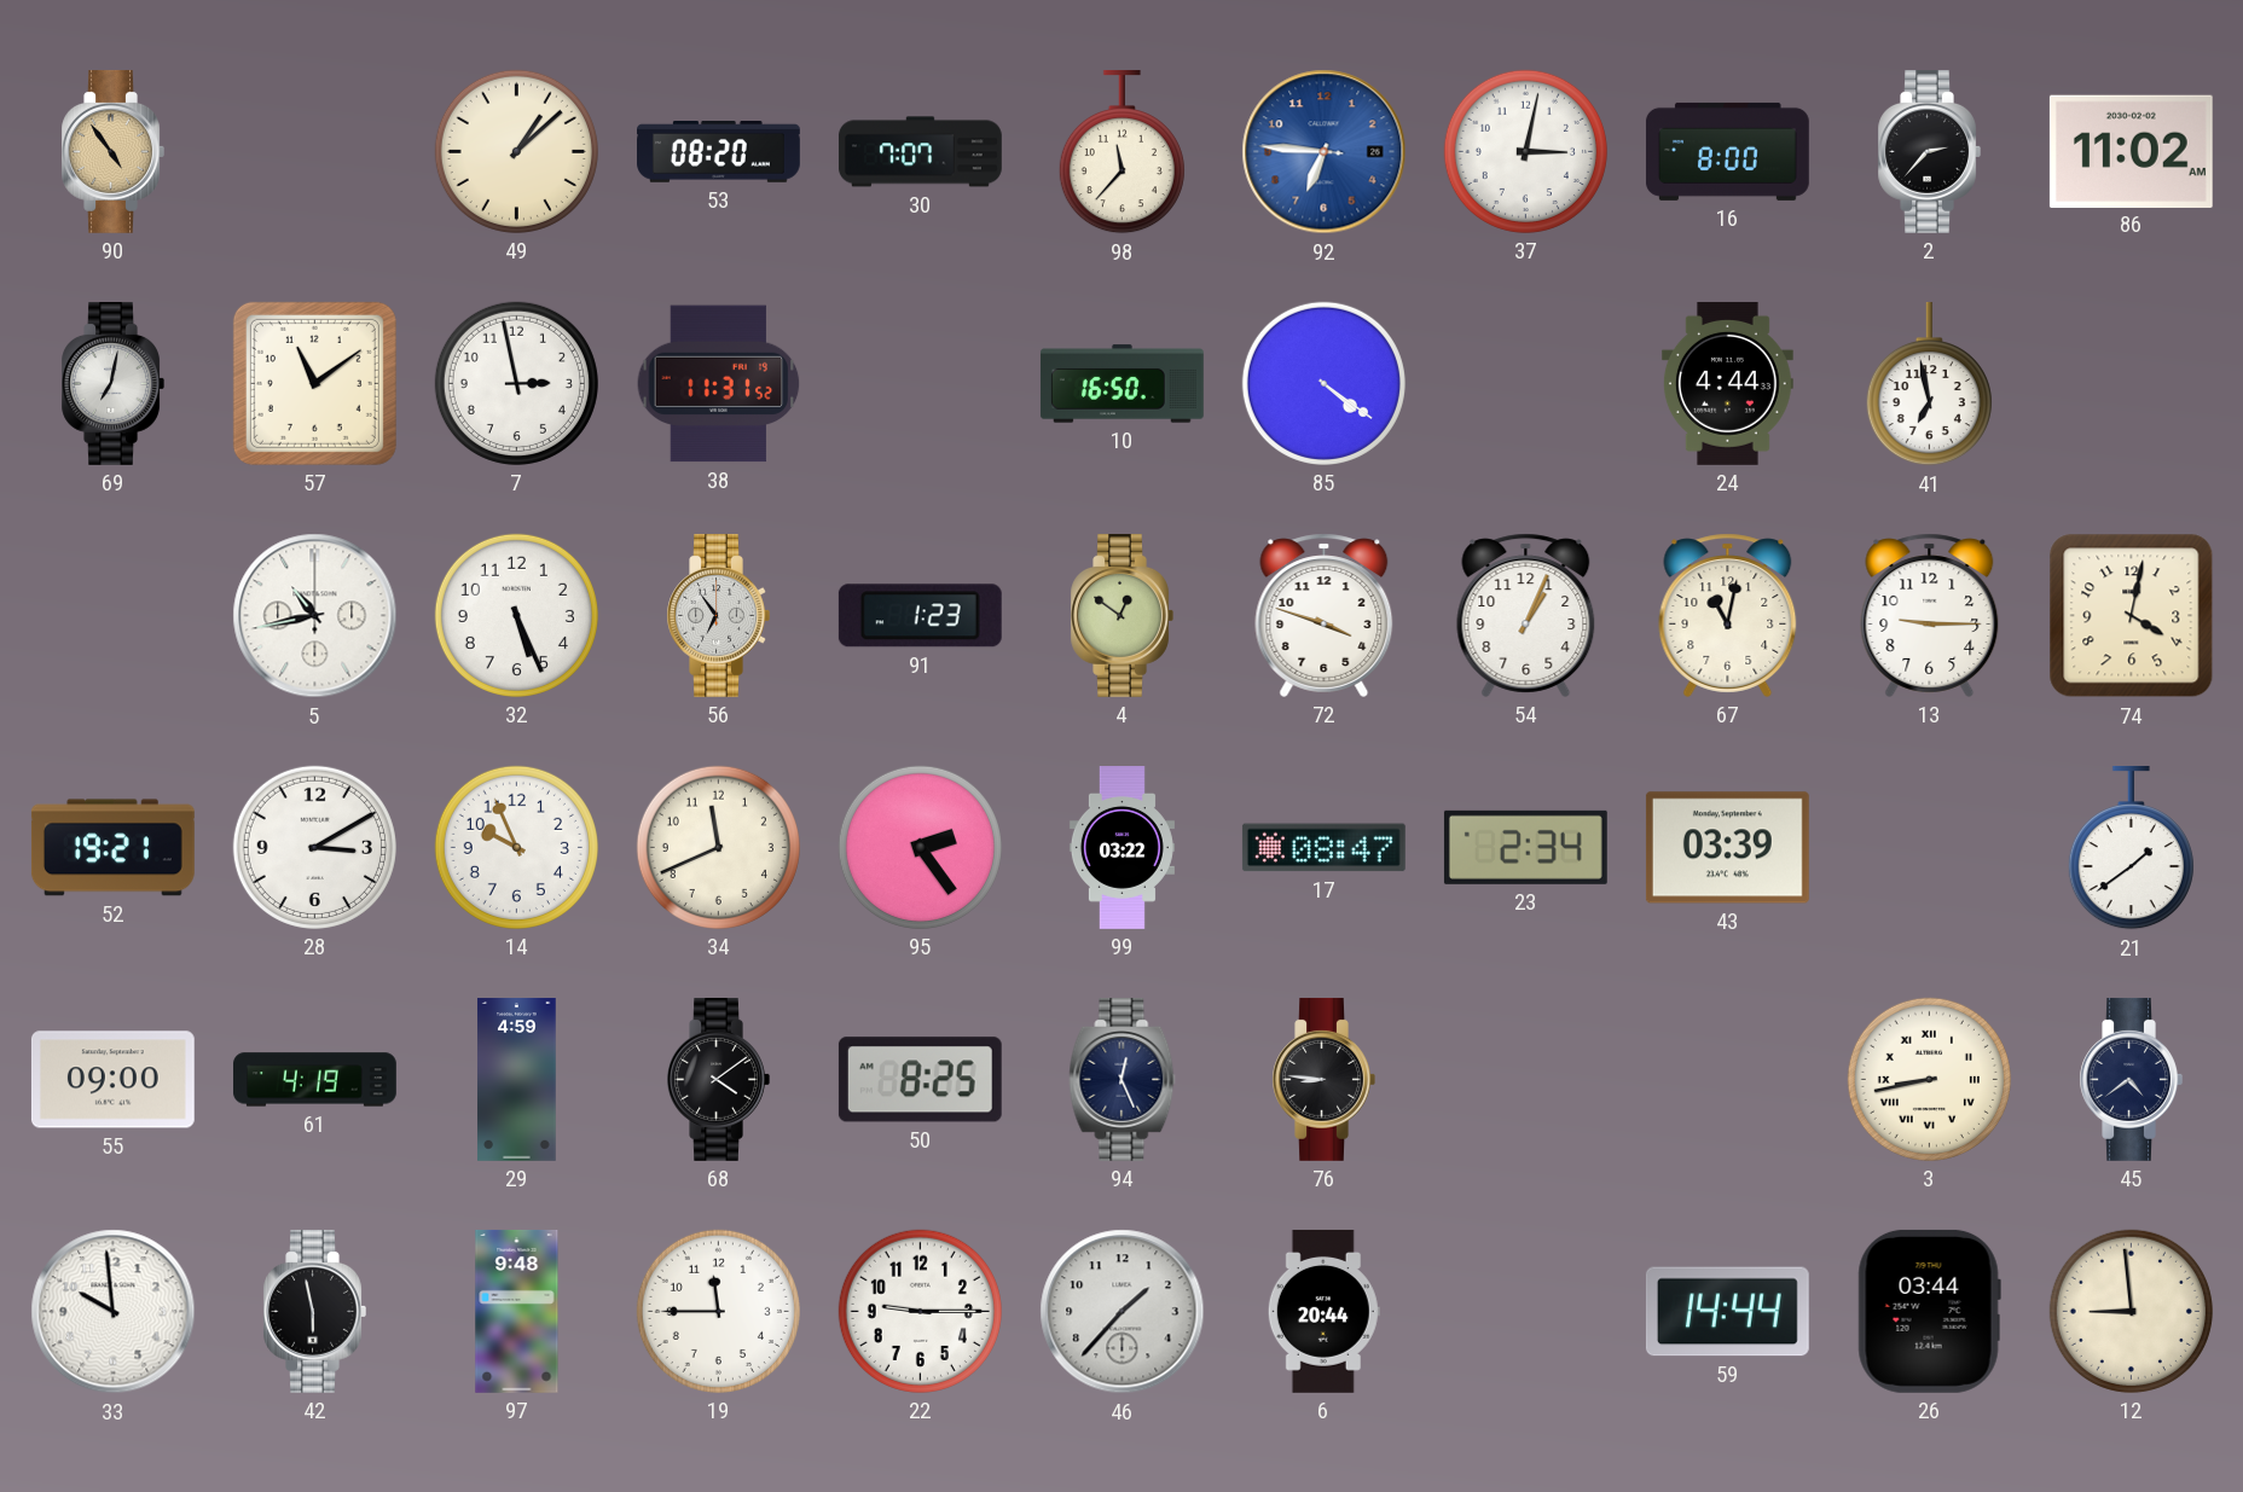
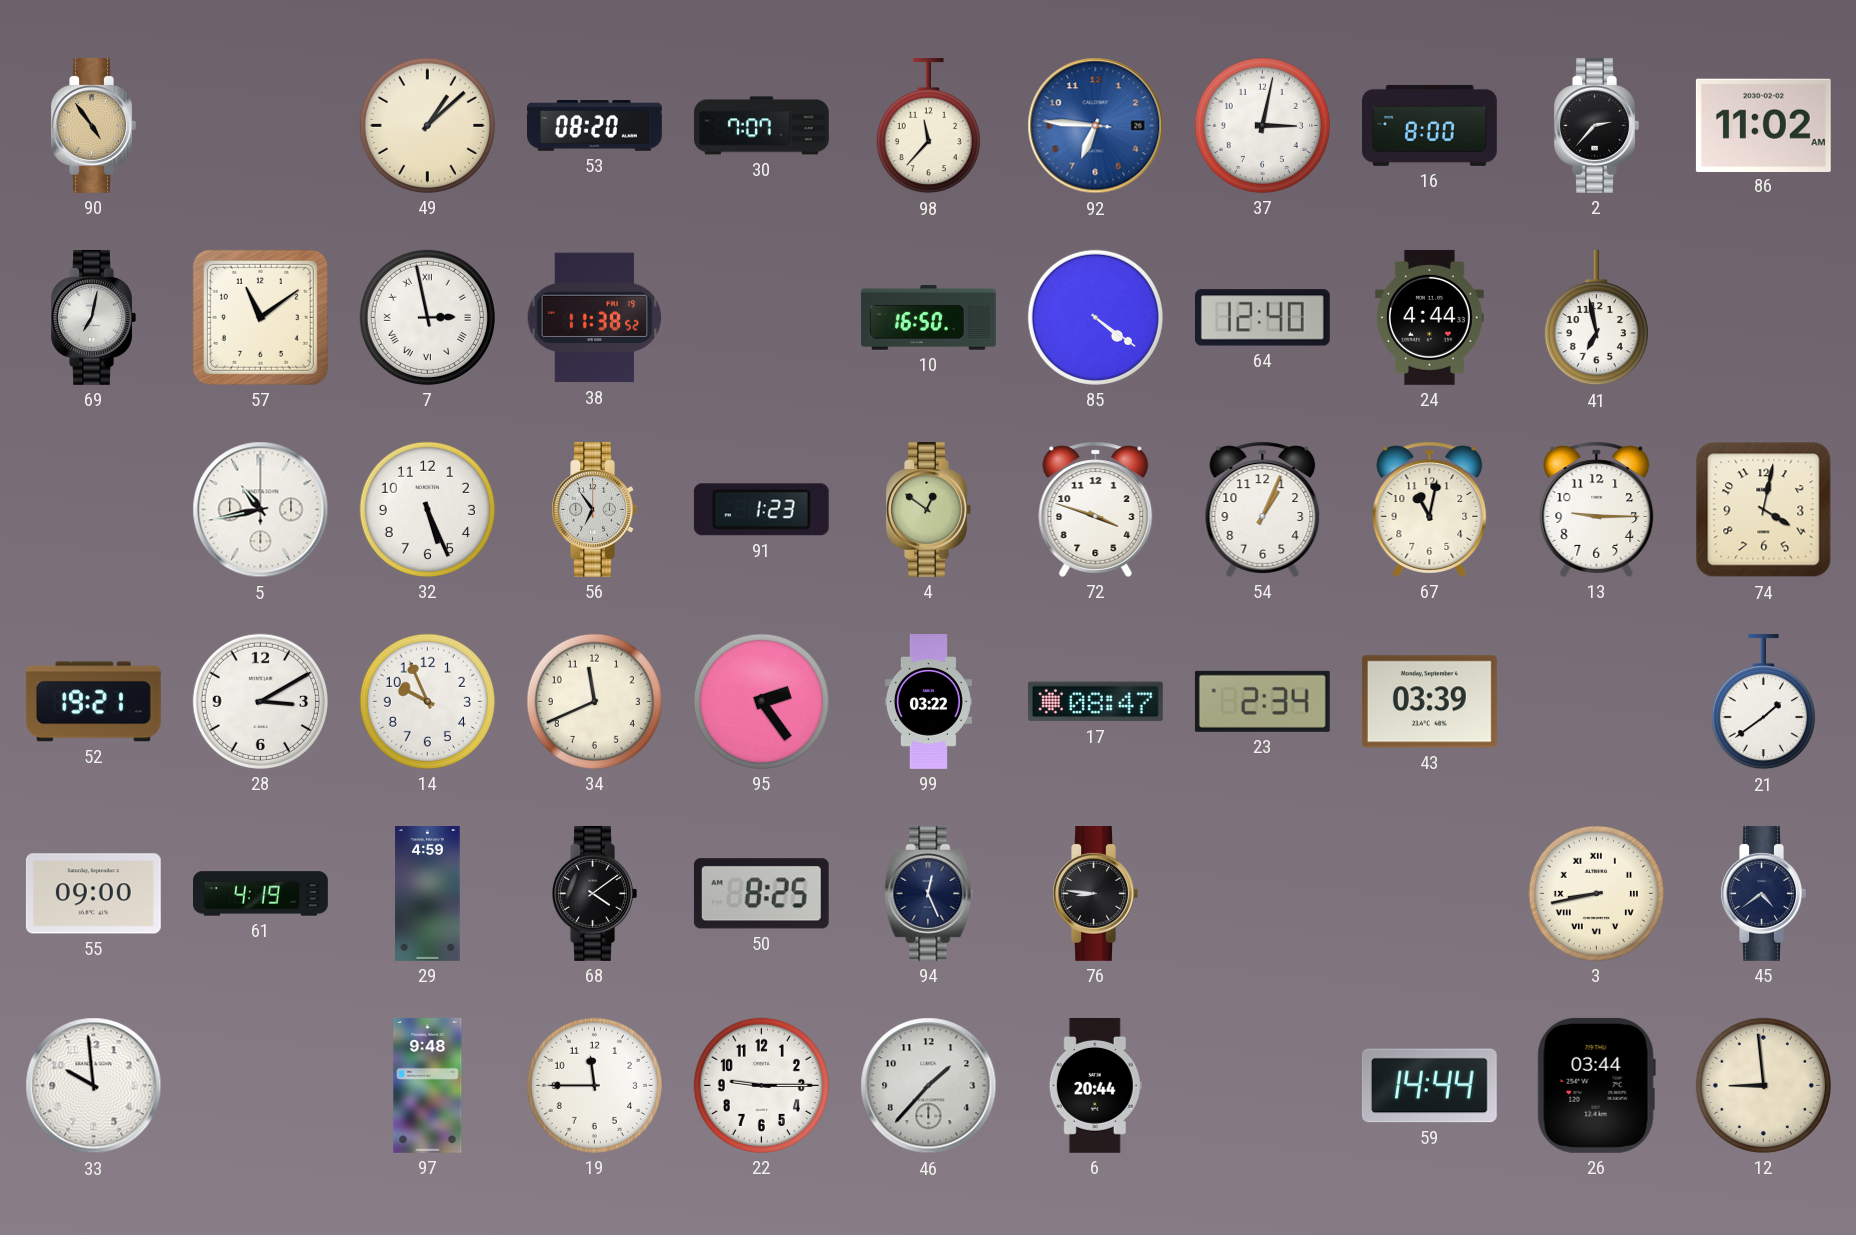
7 numerals: Arabic -> Roman
38: 11:31 -> 11:38
64: none -> 12:40
42: 5:58 -> none
